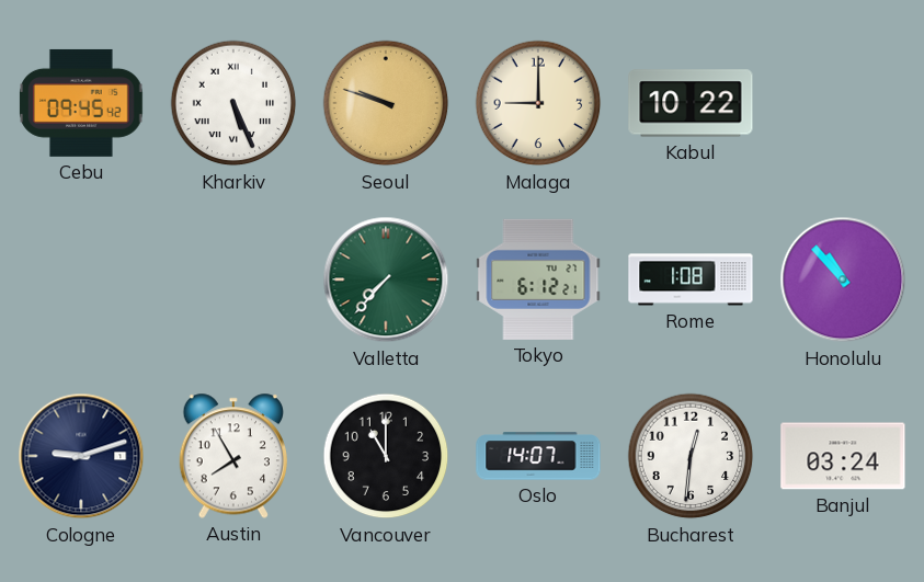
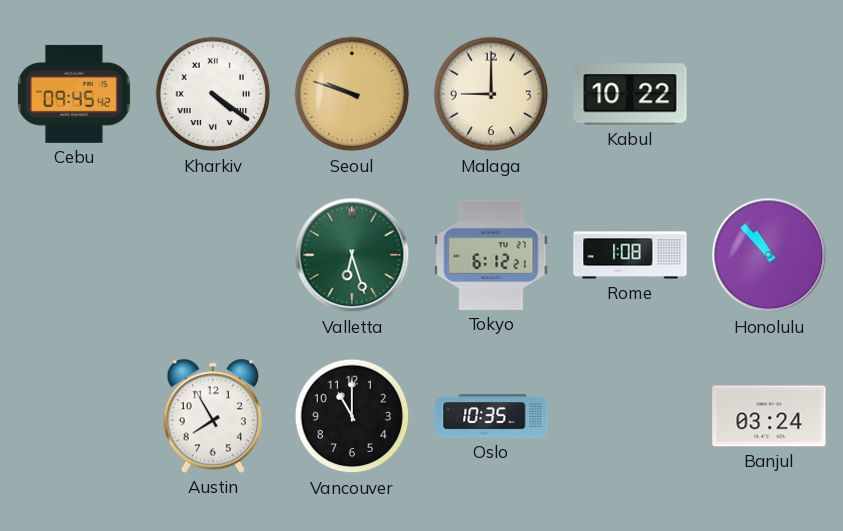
Kharkiv: 5:26 -> 4:21
Valletta: 7:37 -> 6:27
Cologne: 9:12 -> none
Oslo: 14:07 -> 10:35
Bucharest: 12:31 -> none
